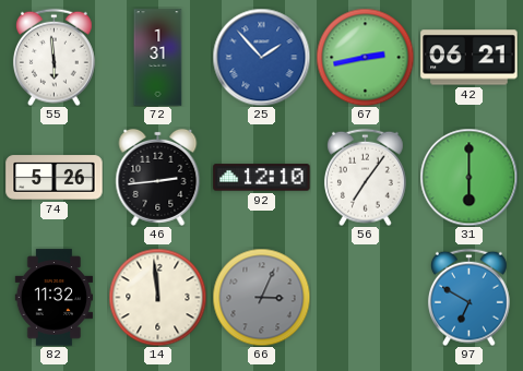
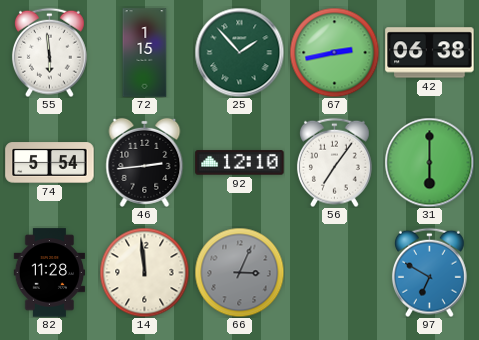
72: 1:31 -> 1:15
25 dial: blue -> green
42: 06:21 -> 06:38
74: 5:26 -> 5:54
82: 11:32 -> 11:28
